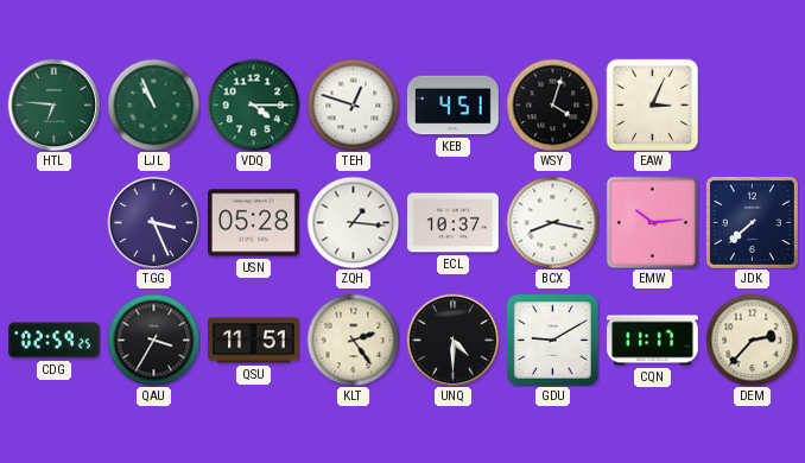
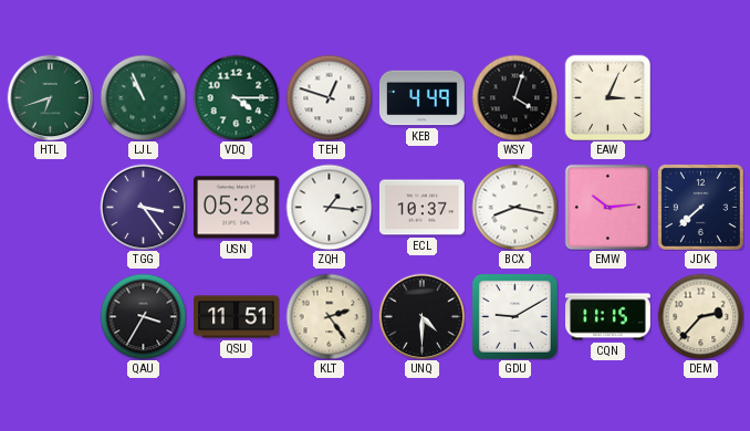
HTL: 6:46 -> 6:42
KEB: 4:51 -> 4:49
TGG: 3:26 -> 3:24
CDG: 02:59 -> none
CQN: 11:17 -> 11:15
